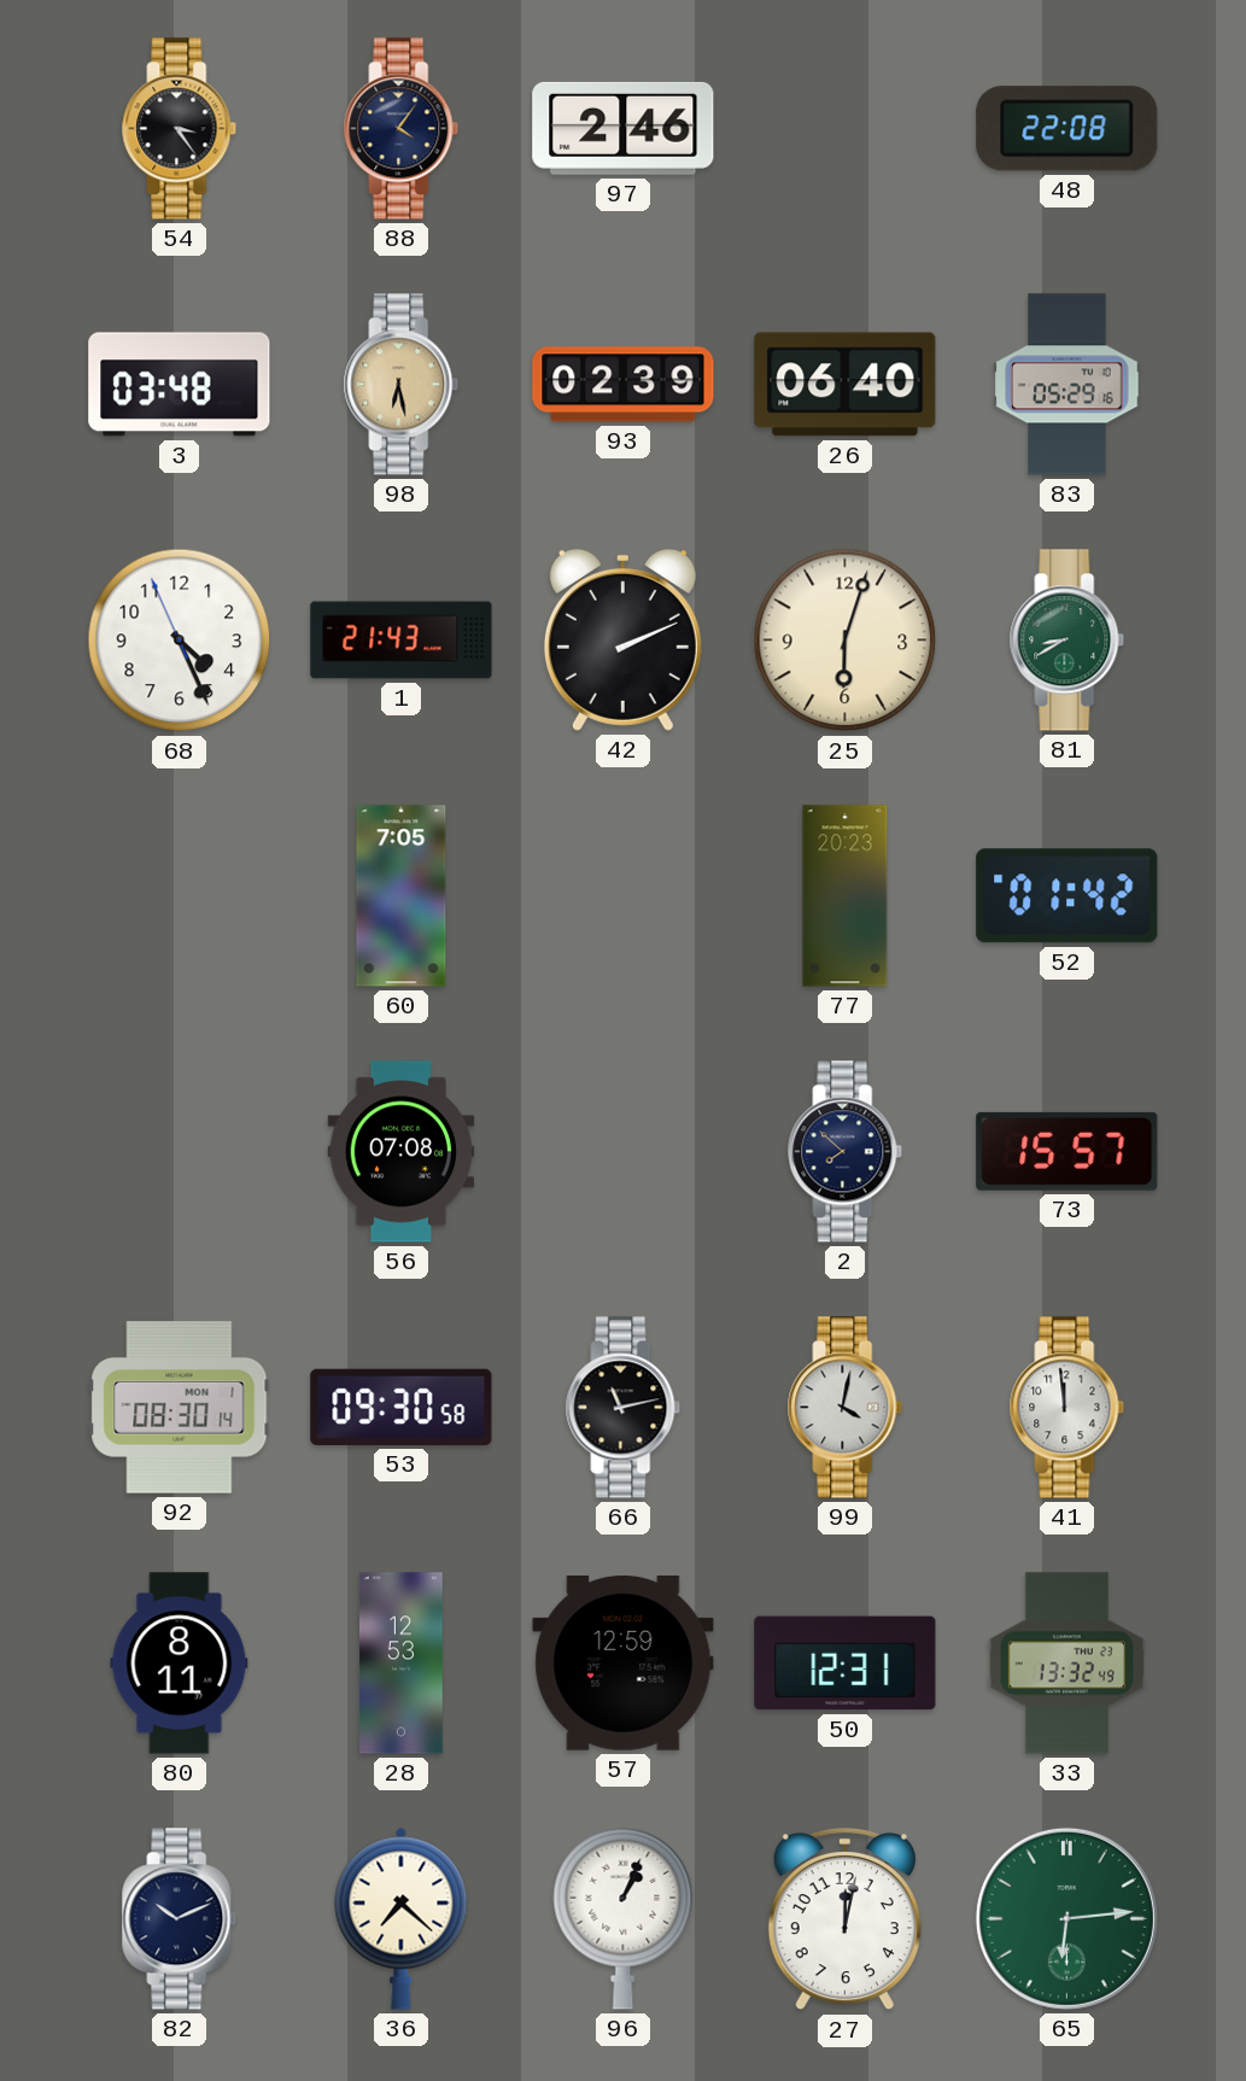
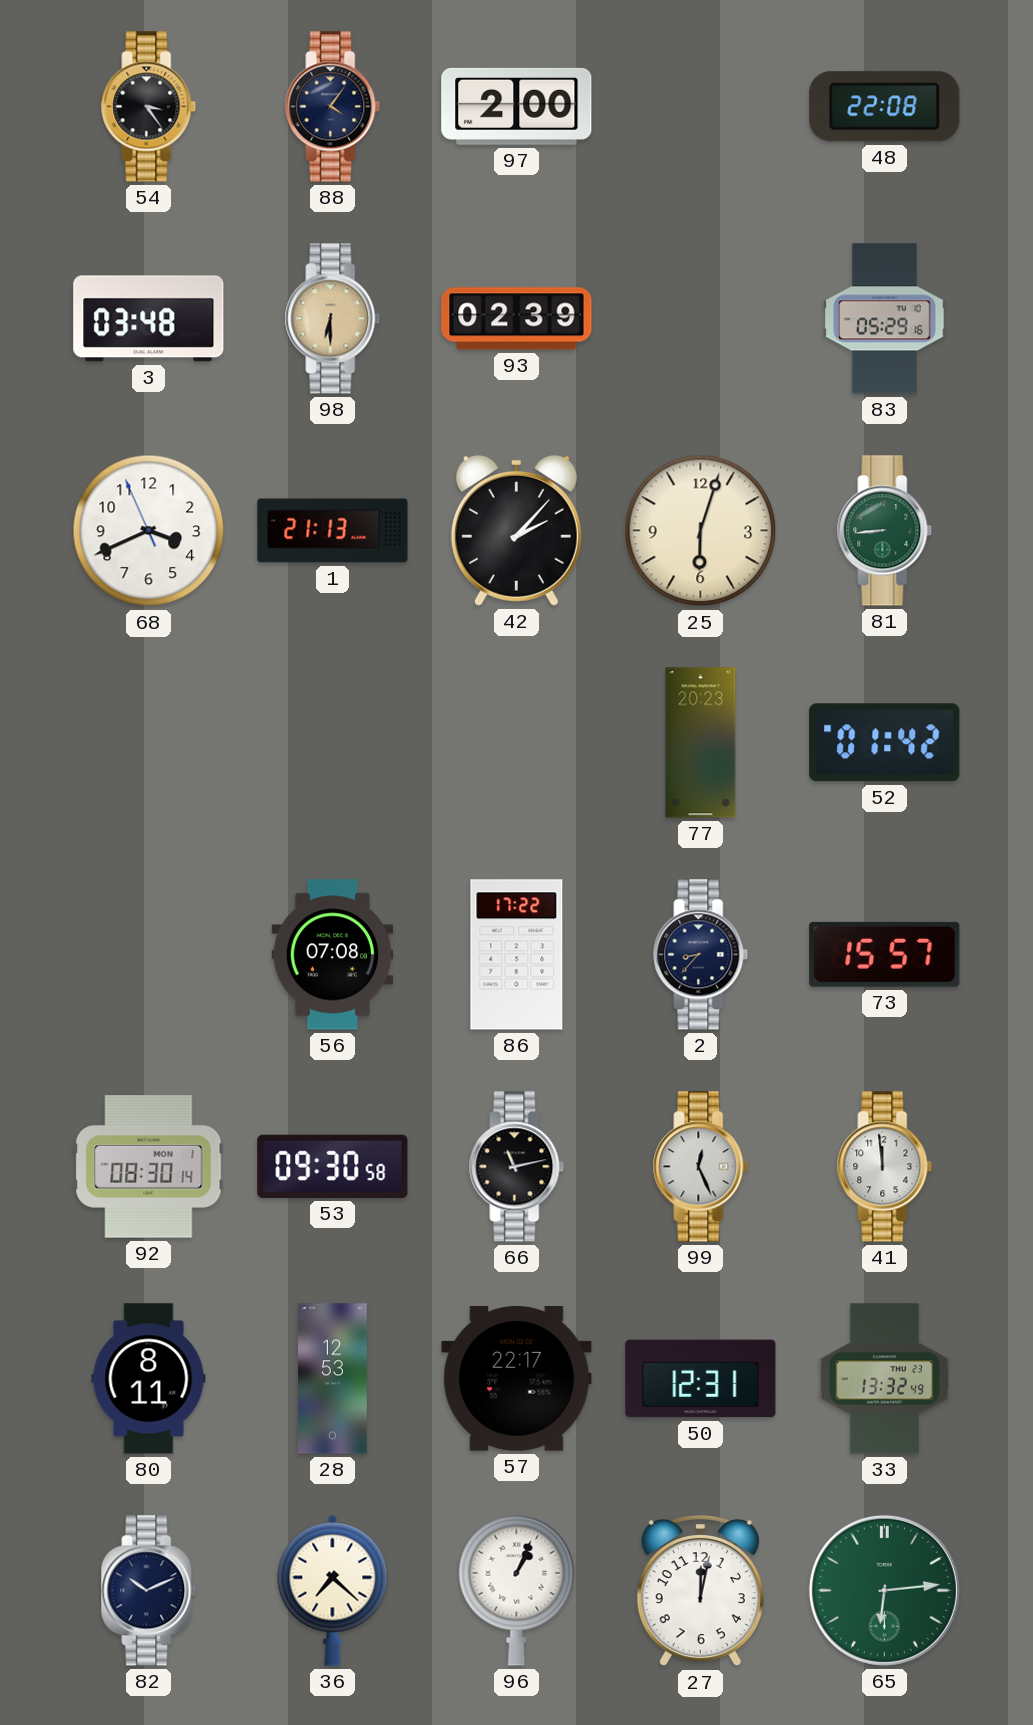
97: 2:46 -> 2:00
98: 6:28 -> 6:30
26: 06:40 -> none
68: 4:25 -> 3:40
1: 21:43 -> 21:13
42: 2:11 -> 2:07
81: 8:40 -> 8:44
60: 7:05 -> none
86: none -> 17:22
2: 7:52 -> 8:37
99: 4:02 -> 12:26
57: 12:59 -> 22:17
